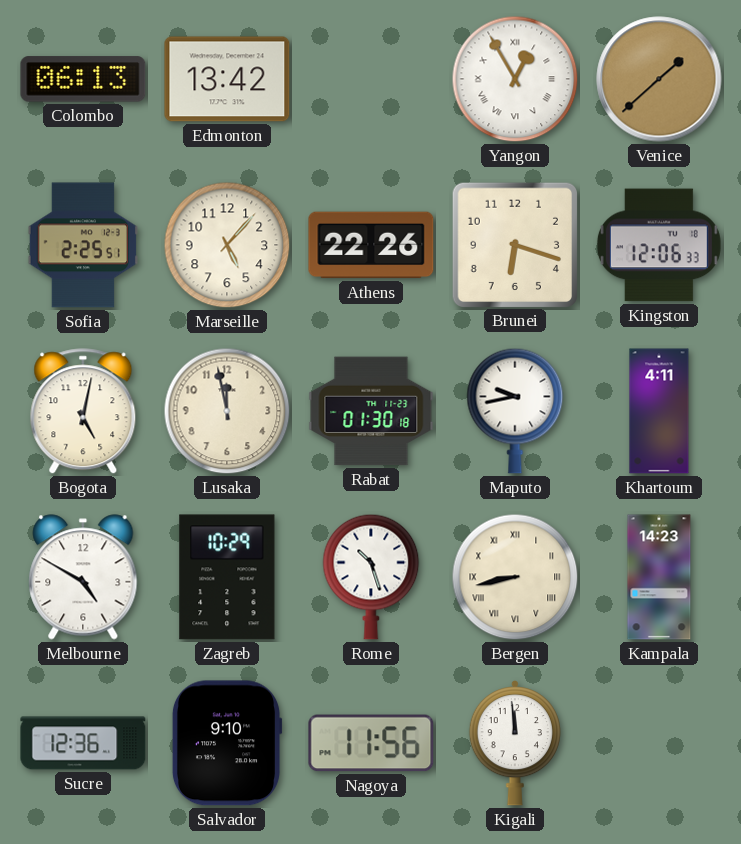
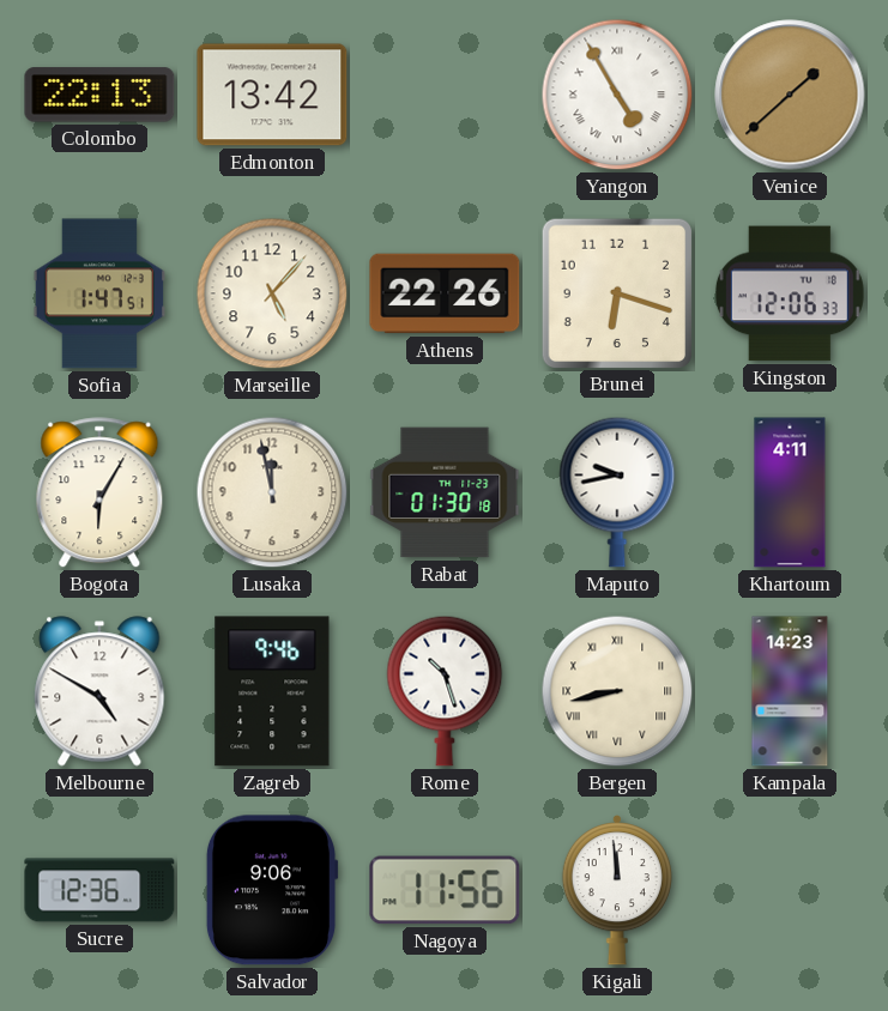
Colombo: 06:13 -> 22:13
Yangon: 12:55 -> 4:55
Sofia: 2:25 -> 1:47
Bogota: 5:02 -> 6:05
Zagreb: 10:29 -> 9:46
Salvador: 9:10 -> 9:06
